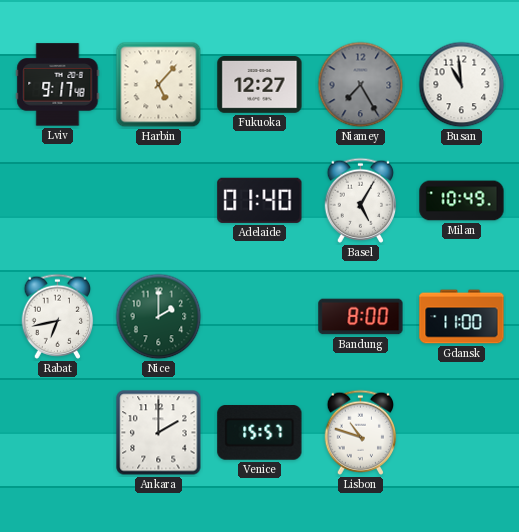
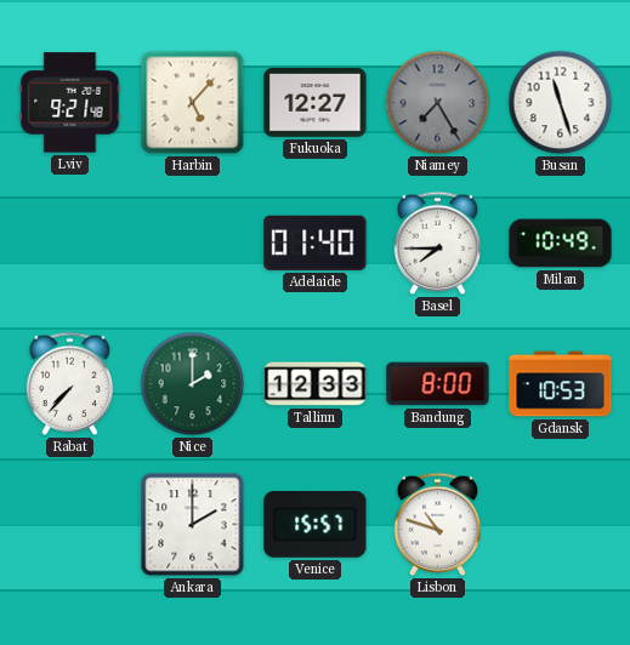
Lviv: 9:17 -> 9:21
Busan: 10:59 -> 11:27
Basel: 5:05 -> 7:45
Rabat: 6:43 -> 7:37
Tallinn: none -> 12:33
Gdansk: 11:00 -> 10:53
